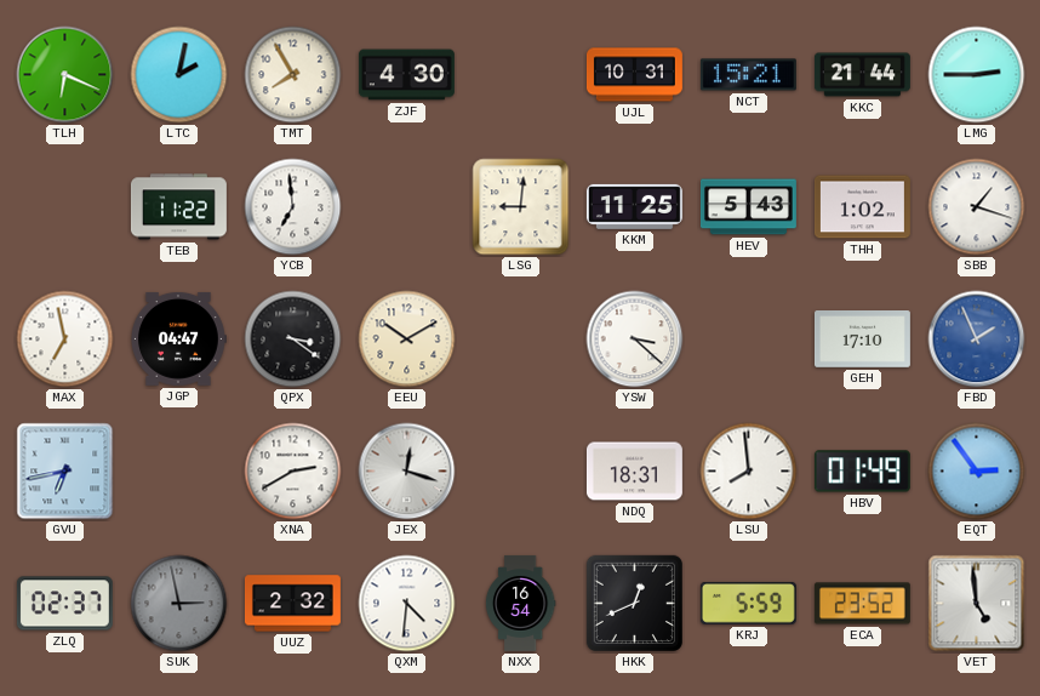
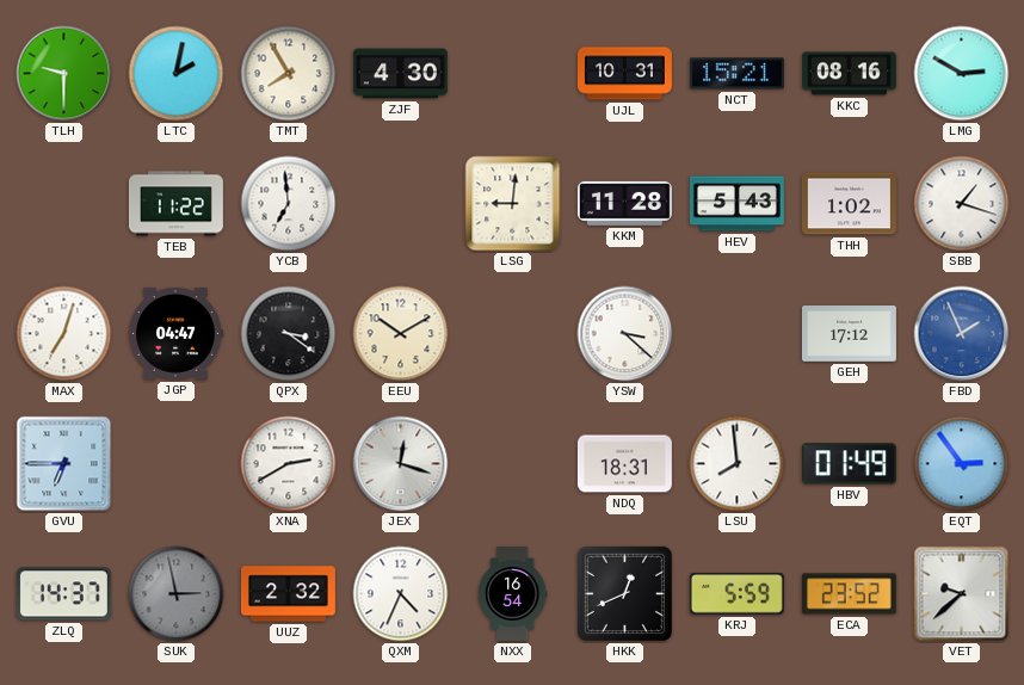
TLH: 6:19 -> 9:30
KKC: 21:44 -> 08:16
LMG: 2:45 -> 2:50
KKM: 11:25 -> 11:28
MAX: 6:58 -> 7:03
GEH: 17:10 -> 17:12
GVU: 6:43 -> 6:45
ZLQ: 02:37 -> 14:37
QXM: 4:31 -> 4:34
VET: 4:59 -> 9:38
